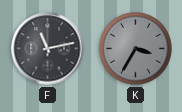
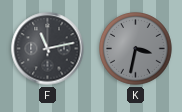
K: 3:35 -> 3:32
